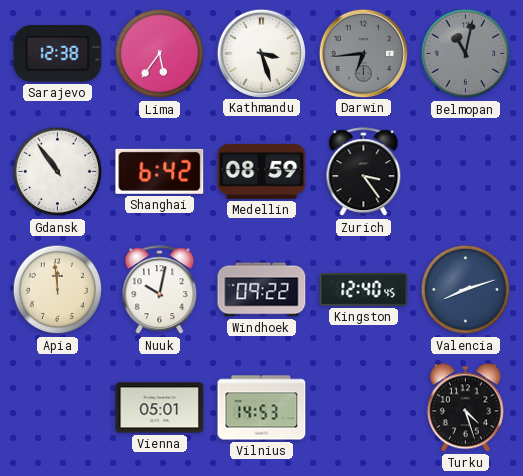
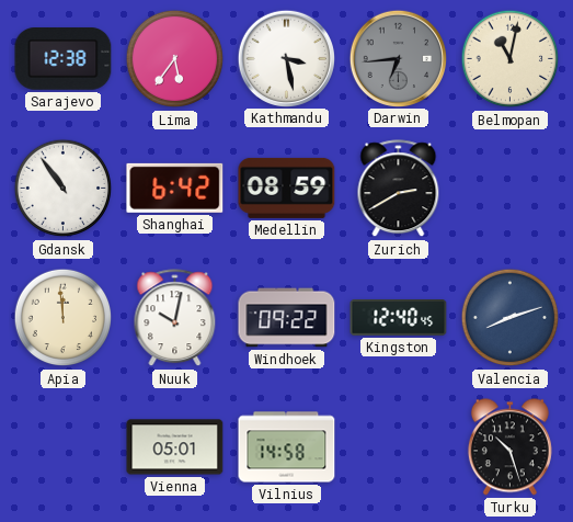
Kathmandu: 3:27 -> 3:28
Belmopan dial: grey -> cream
Zurich: 3:24 -> 2:40
Vilnius: 14:53 -> 14:58
Turku: 4:27 -> 10:27
